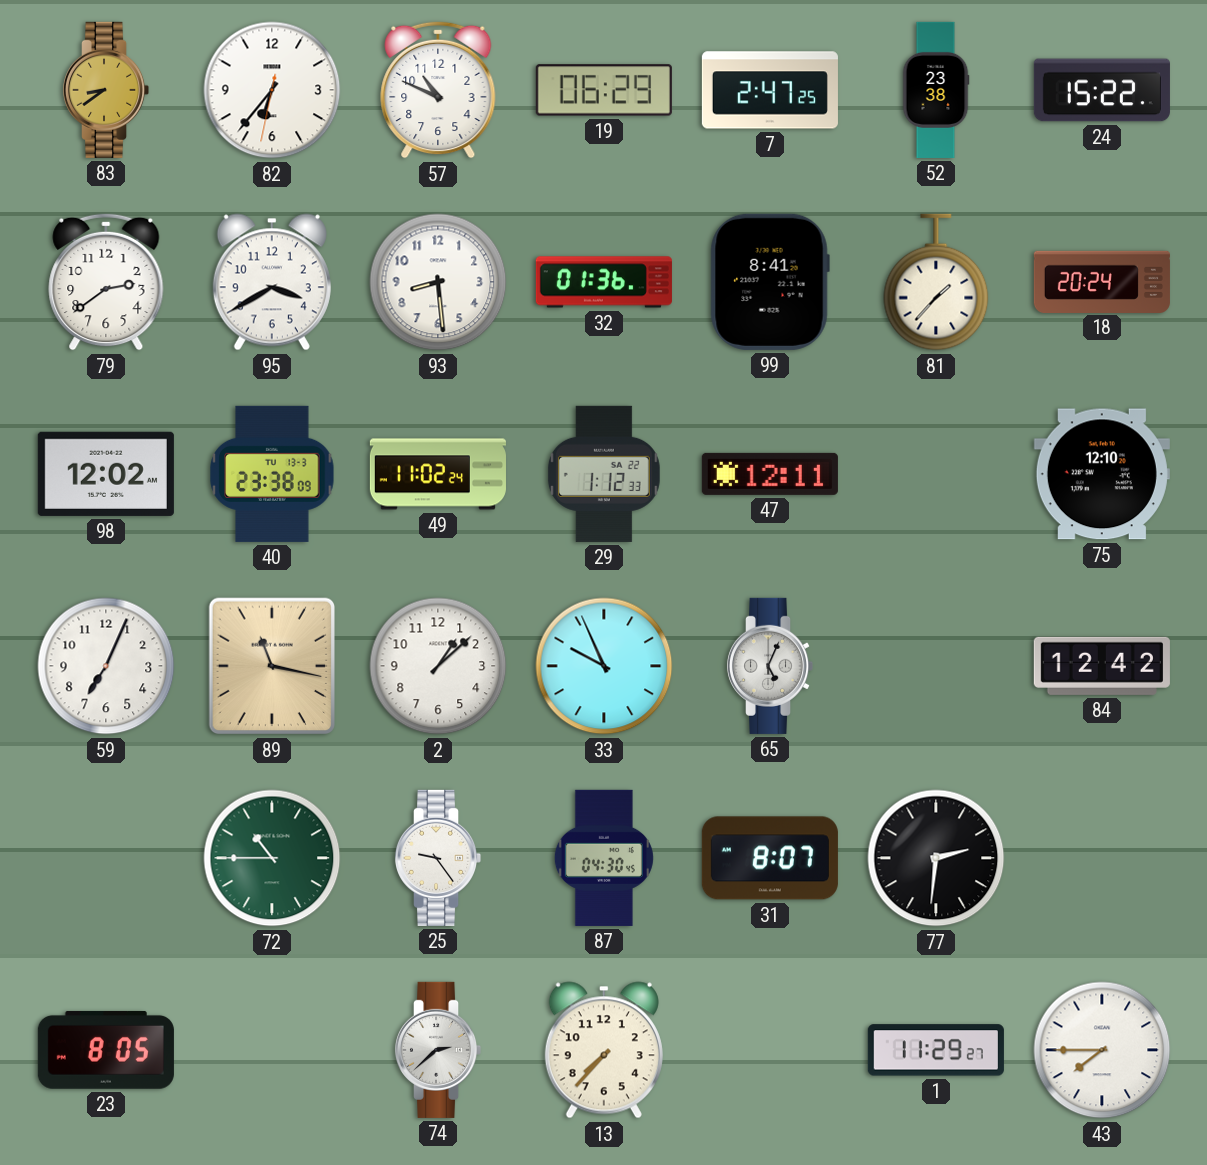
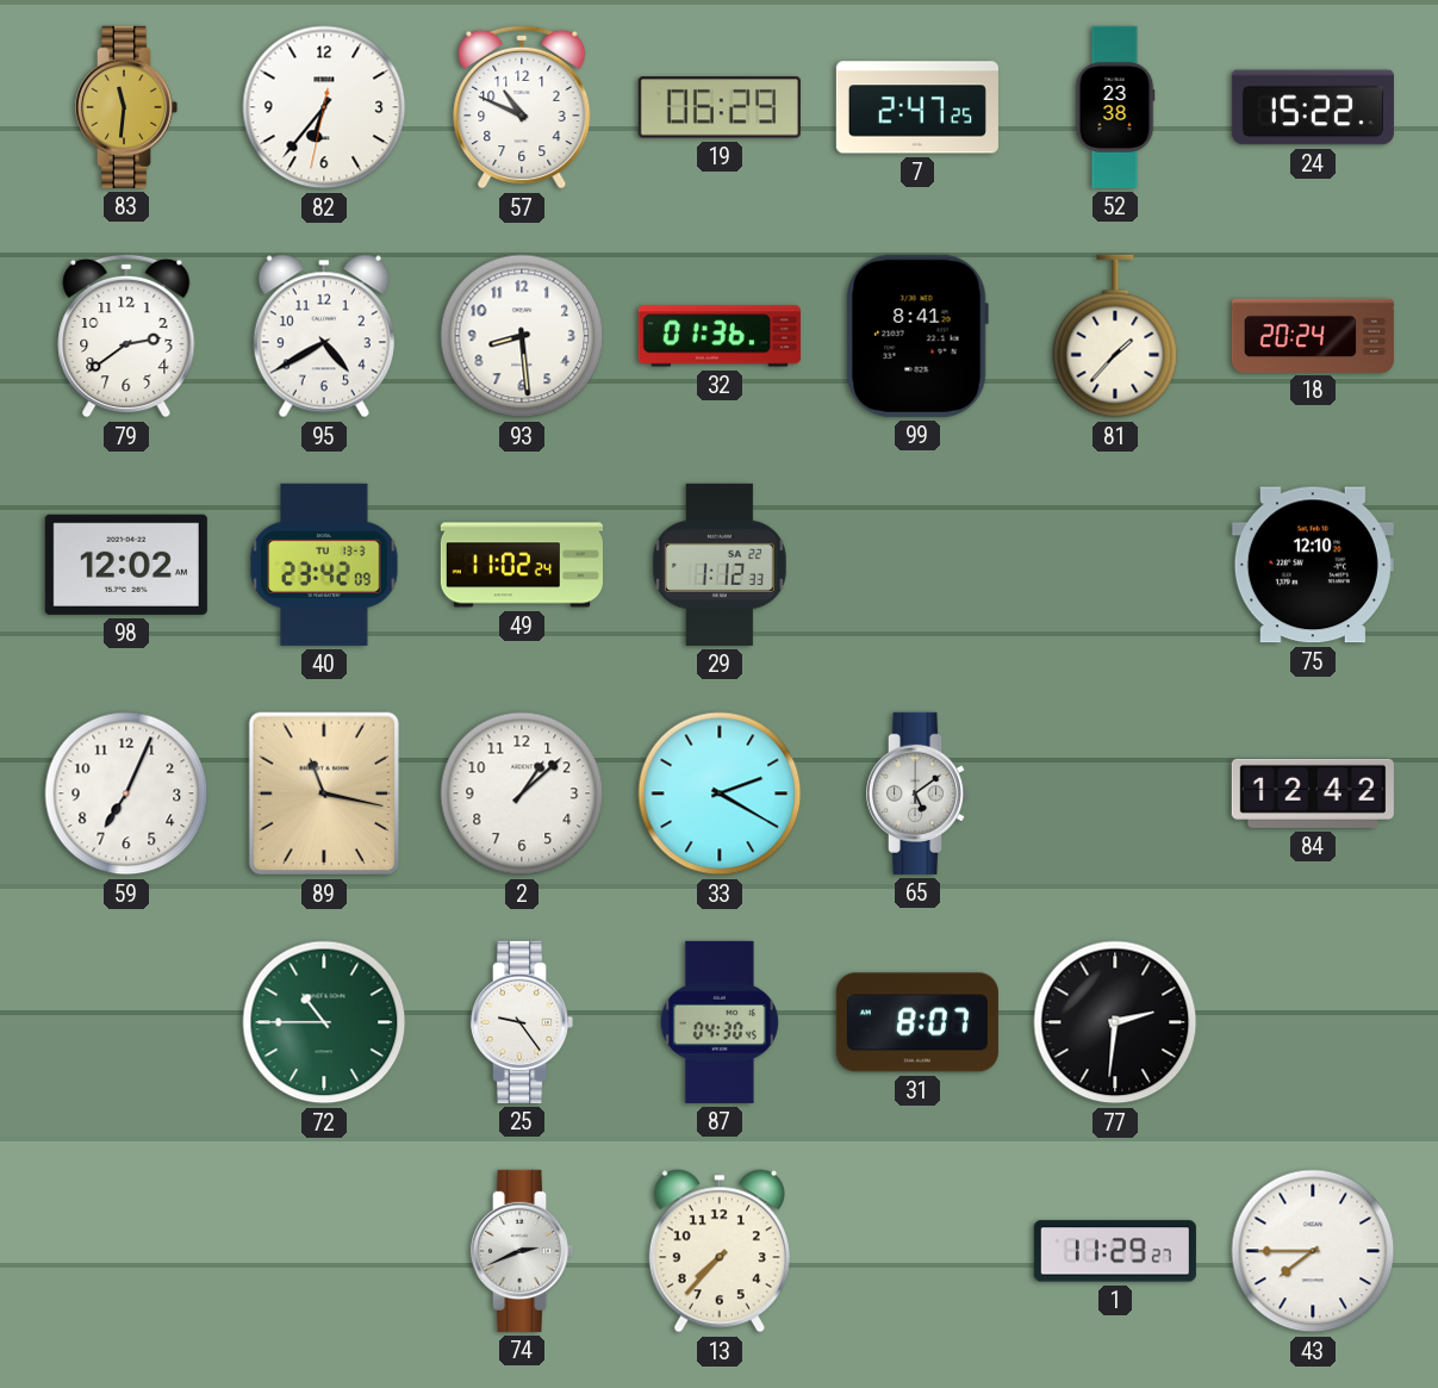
83: 8:39 -> 11:31
95: 3:40 -> 4:40
40: 23:38 -> 23:42
47: 12:11 -> none
33: 9:56 -> 2:20
65: 5:04 -> 5:09
23: 8:05 -> none
74: 2:38 -> 2:41
